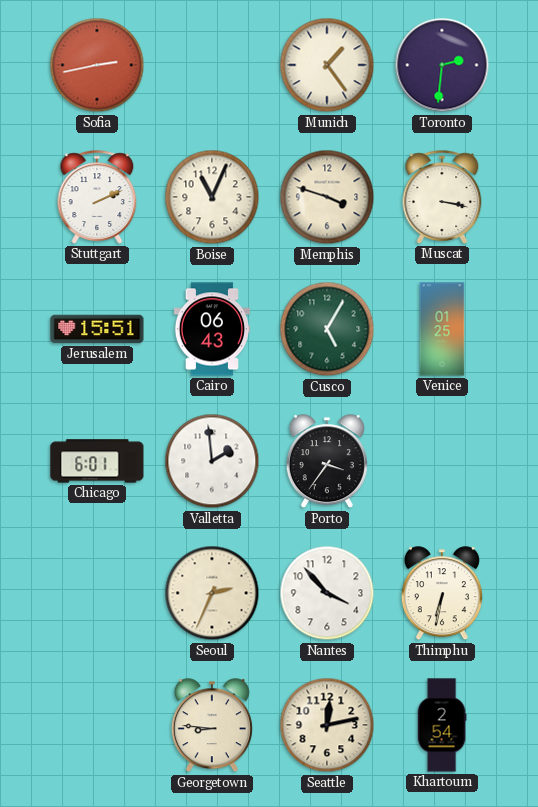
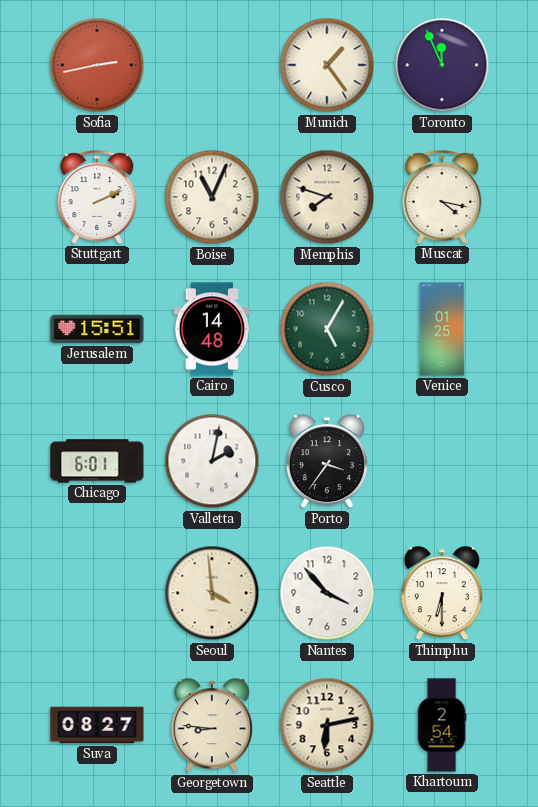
Toronto: 2:31 -> 11:56
Memphis: 3:48 -> 7:48
Muscat: 3:17 -> 4:17
Cairo: 06:43 -> 14:48
Valletta: 1:59 -> 2:02
Seoul: 2:34 -> 3:59
Thimphu: 6:32 -> 6:30
Suva: none -> 08:27
Seattle: 12:13 -> 6:13
